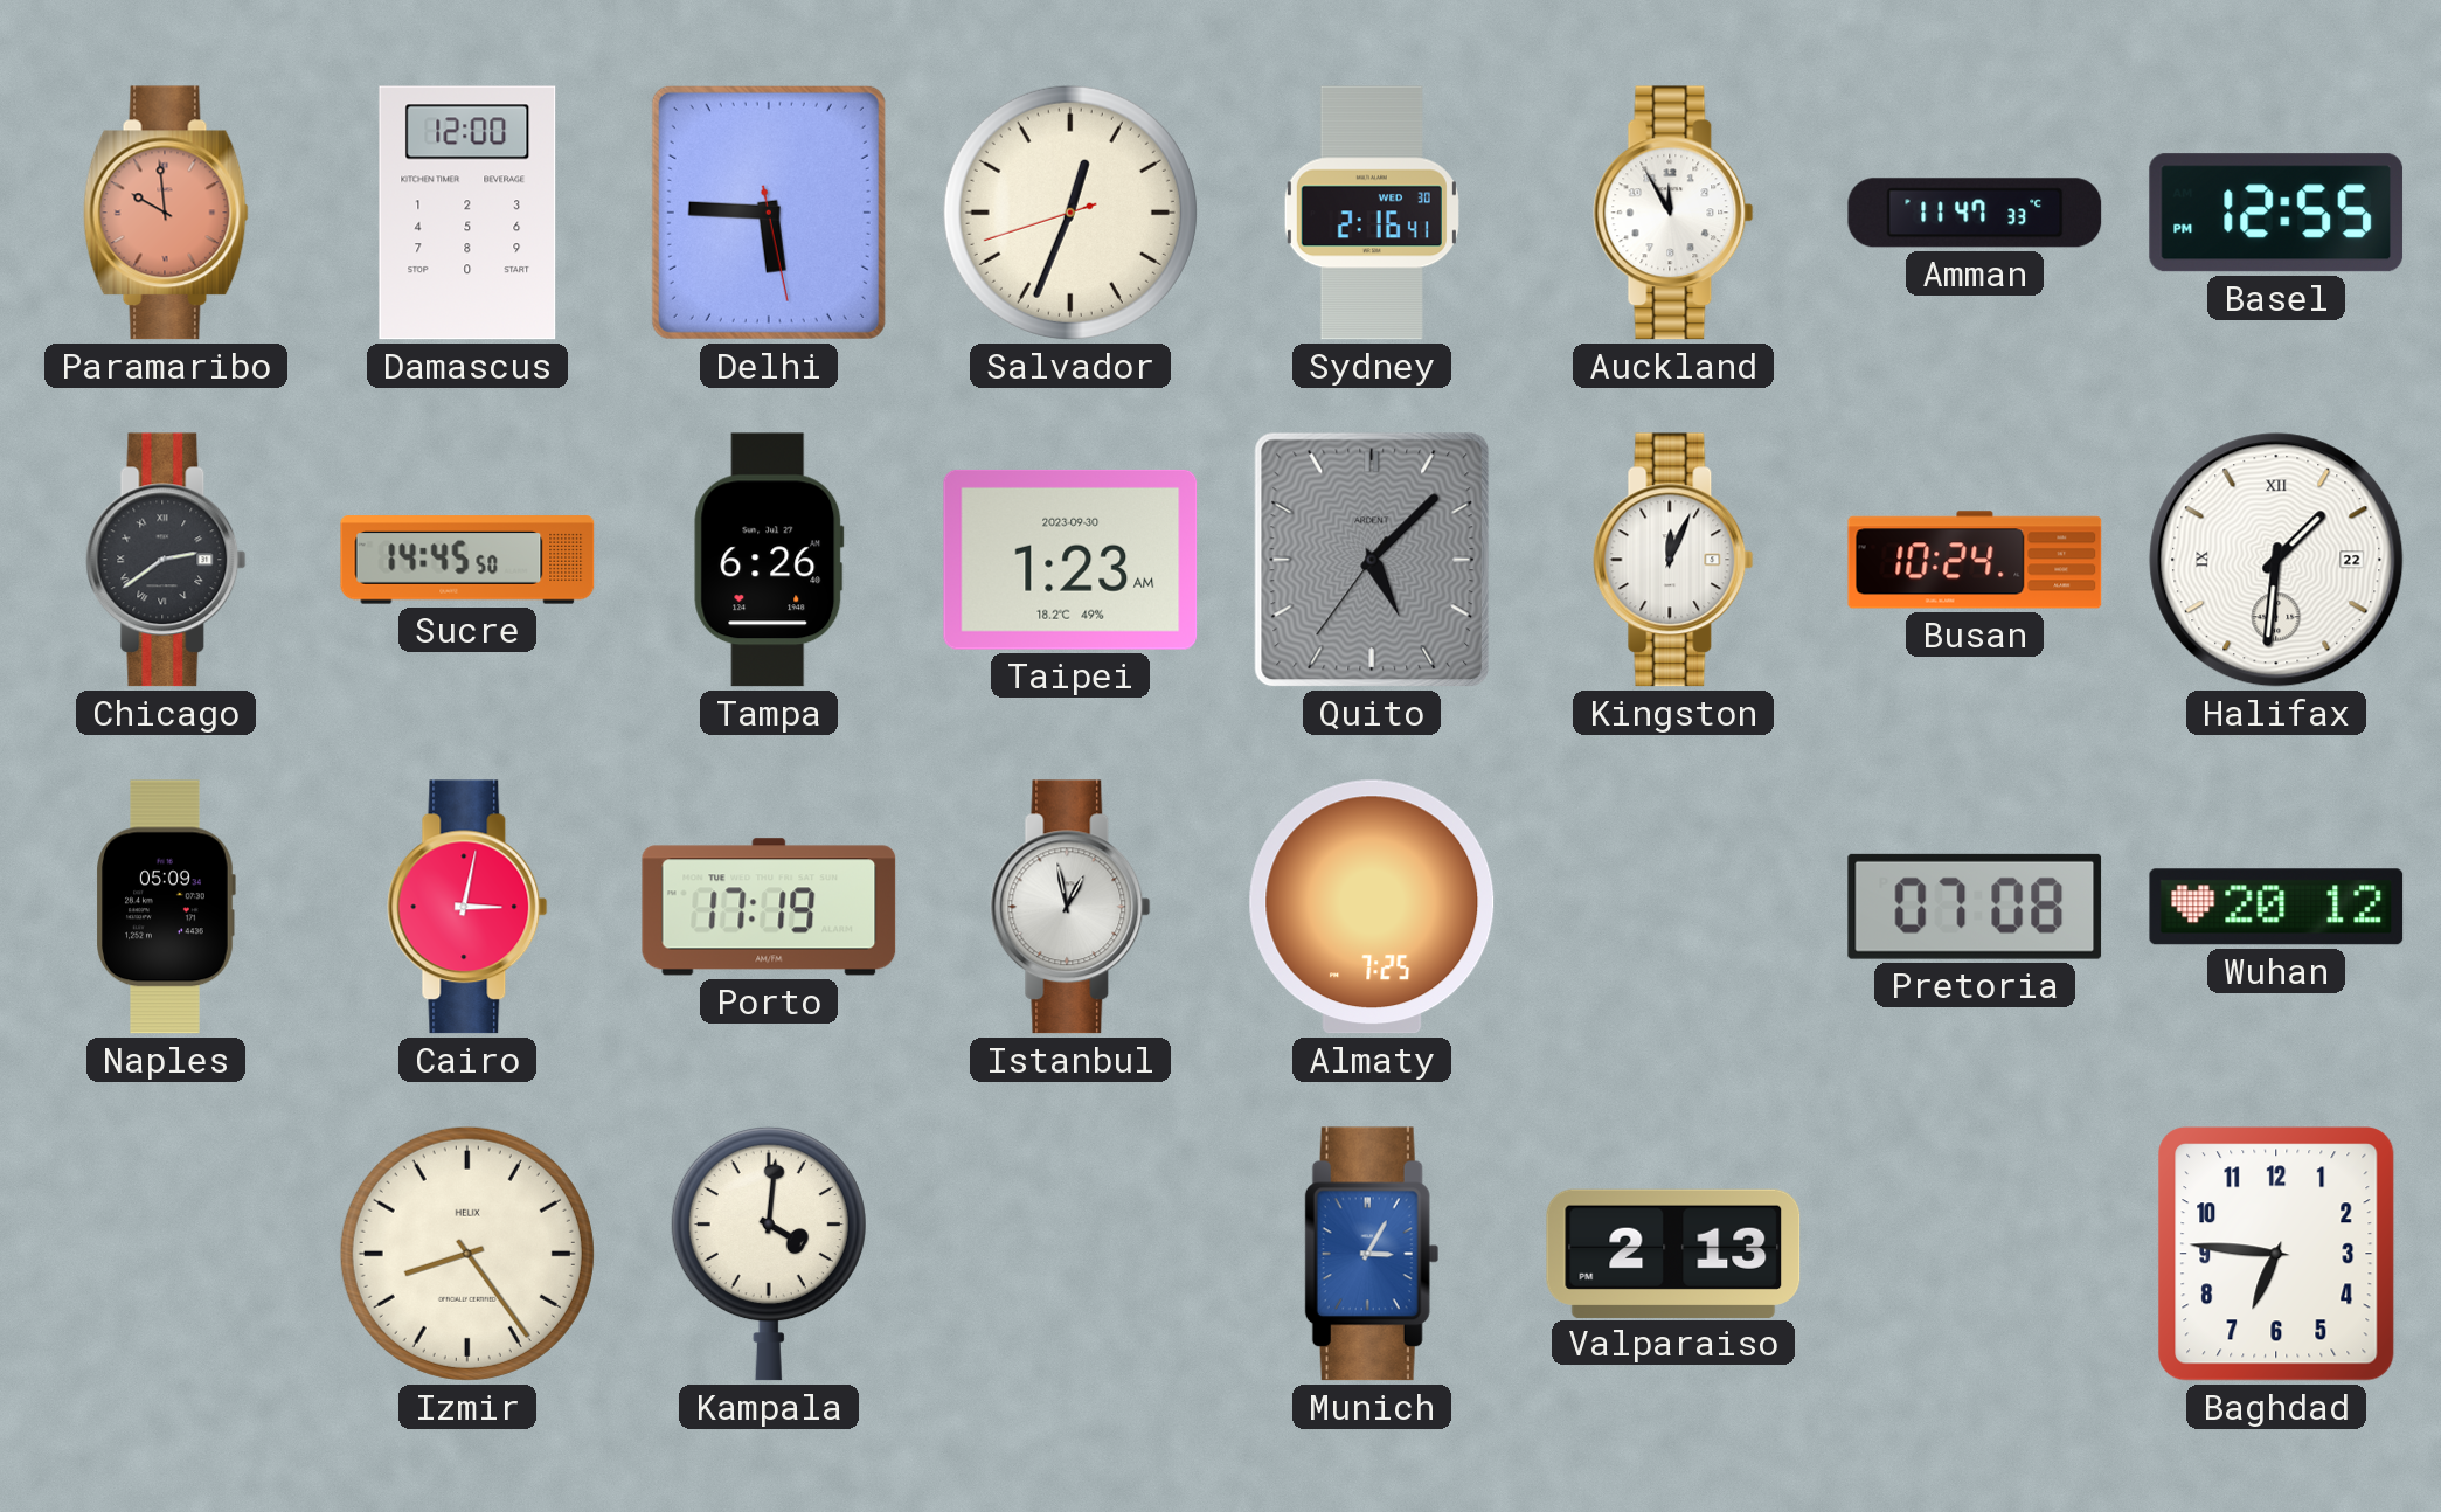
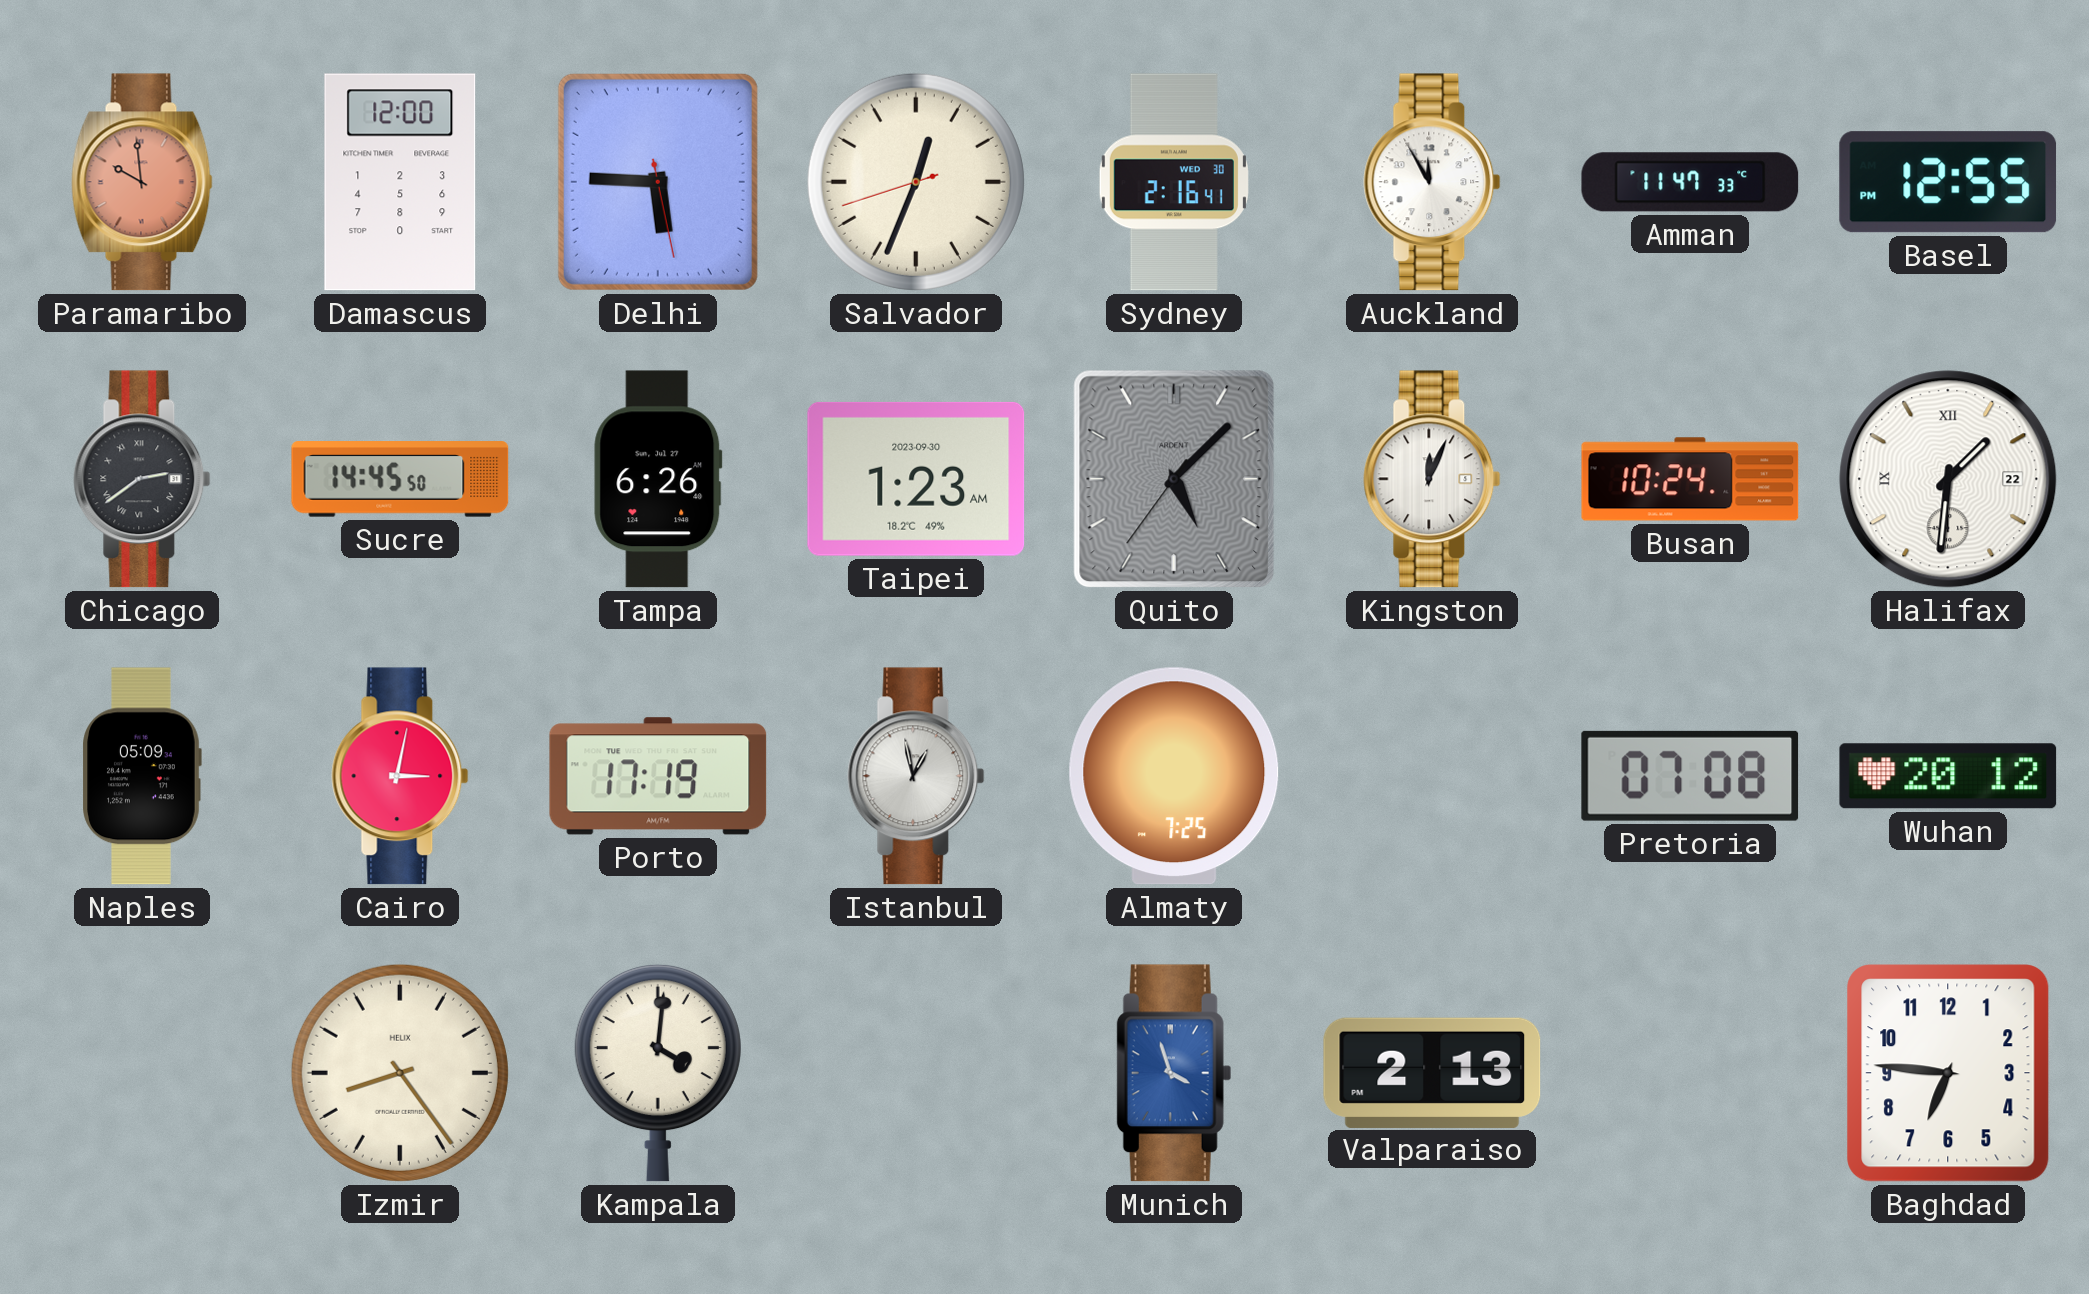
Munich: 3:05 -> 3:57
